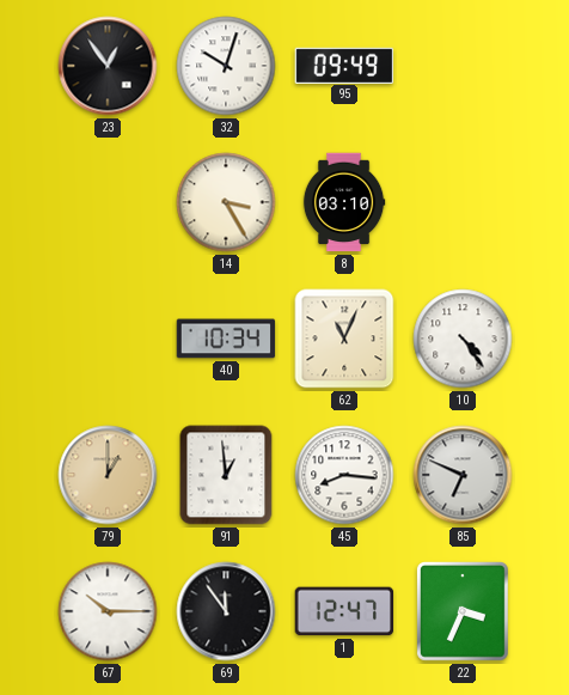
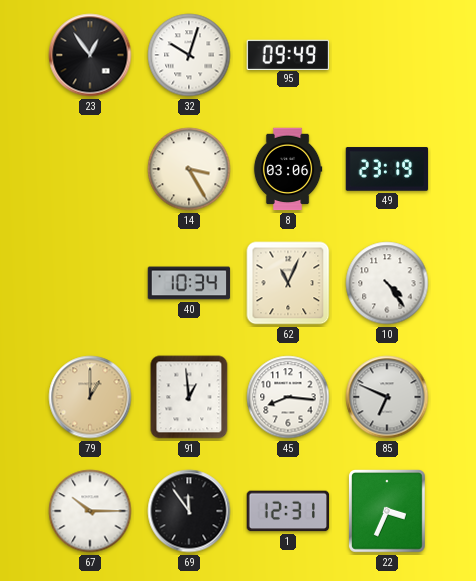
8: 03:10 -> 03:06
49: none -> 23:19
1: 12:47 -> 12:31
